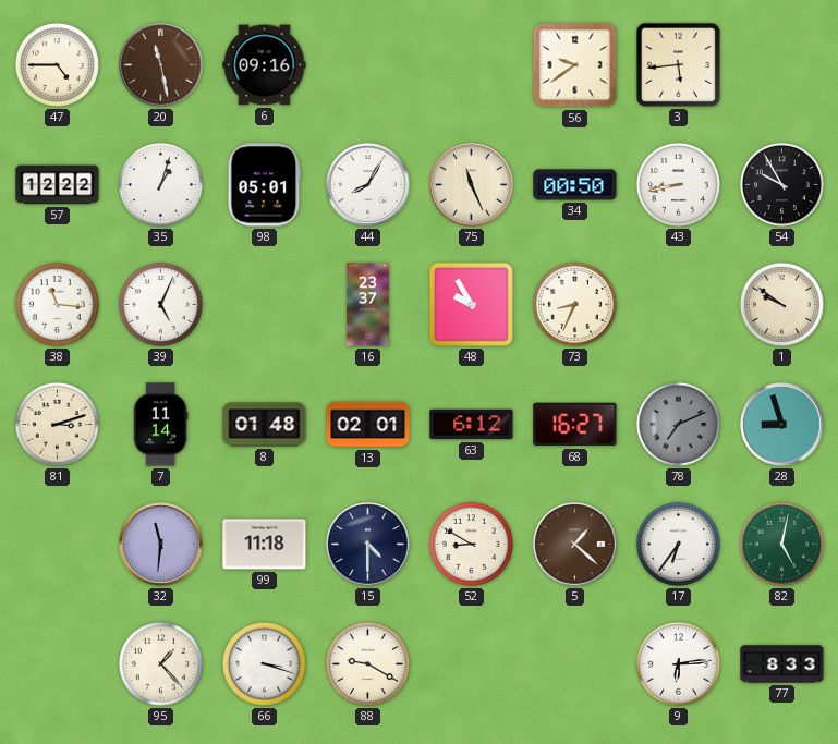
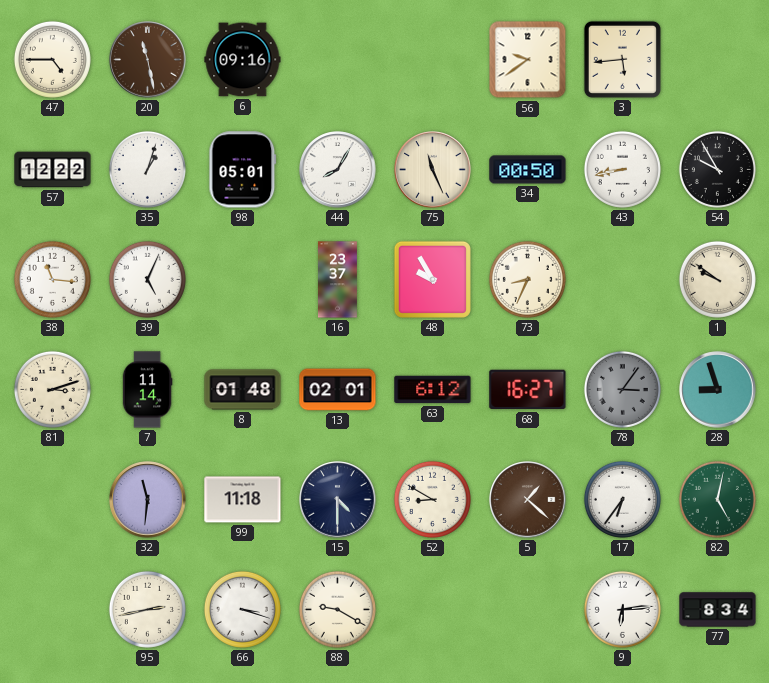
78: 7:11 -> 3:06
95: 1:23 -> 2:43
77: 8:33 -> 8:34
